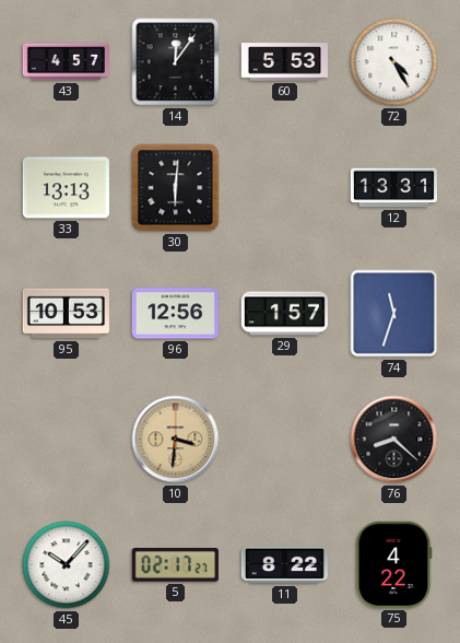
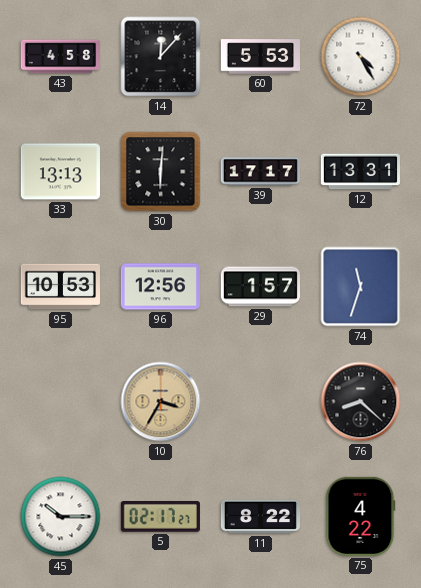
43: 4:57 -> 4:58
14: 12:06 -> 12:07
39: none -> 17:17
10: 3:31 -> 3:35
45: 10:07 -> 10:15
